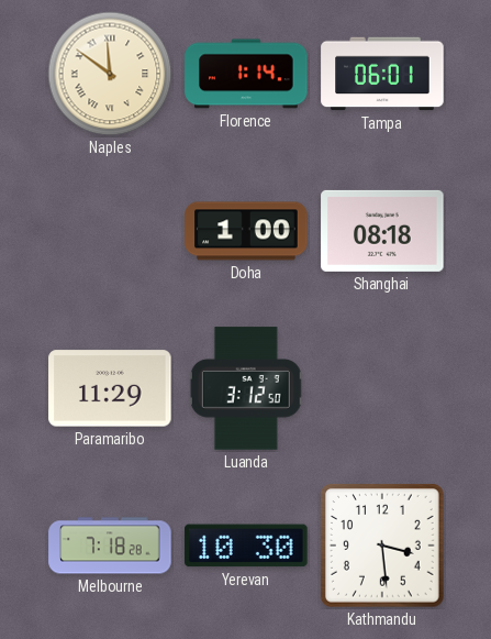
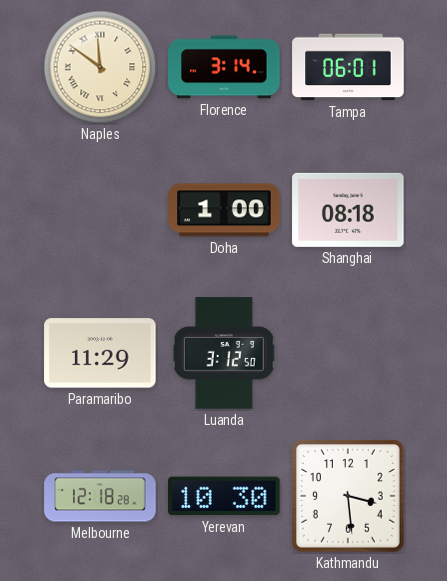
Florence: 1:14 -> 3:14
Melbourne: 7:18 -> 12:18
